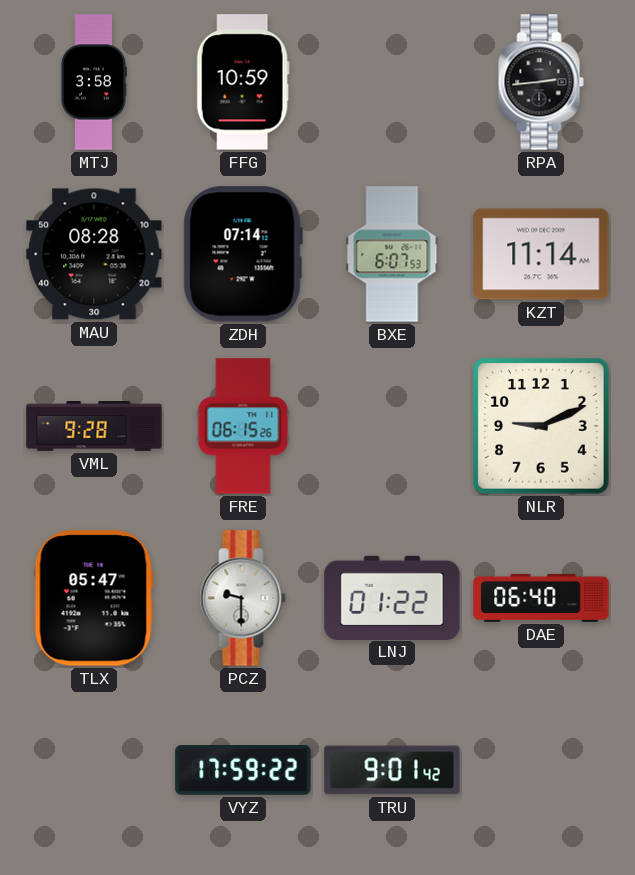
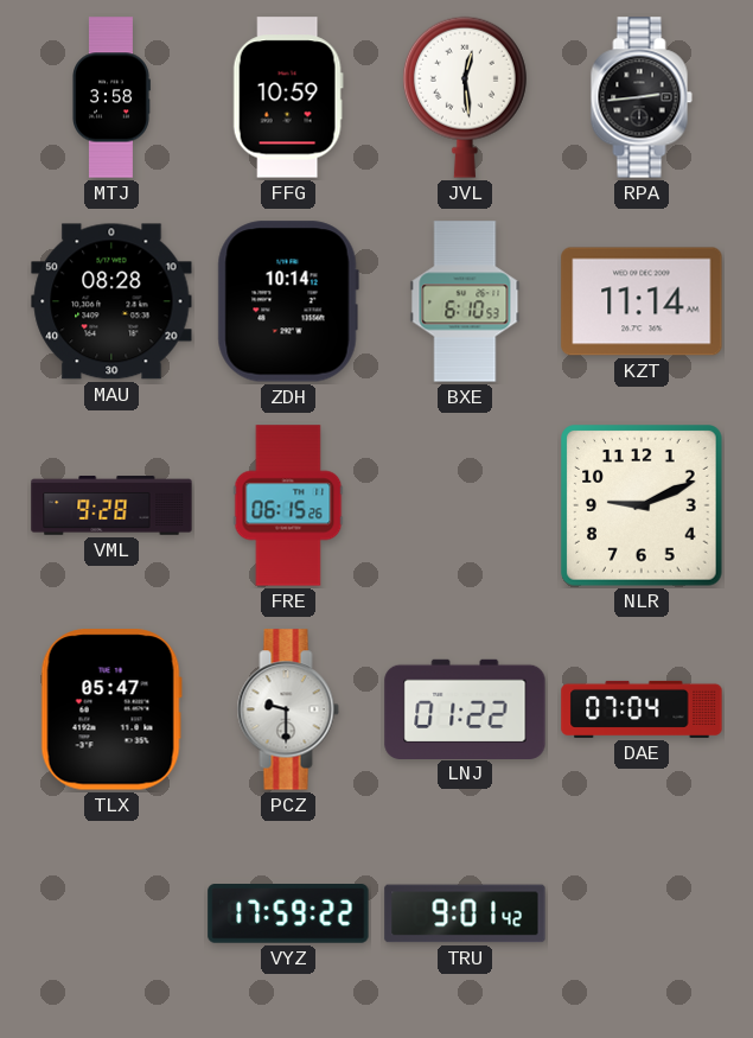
JVL: none -> 12:29
ZDH: 07:14 -> 10:14
BXE: 6:07 -> 6:10
DAE: 06:40 -> 07:04
